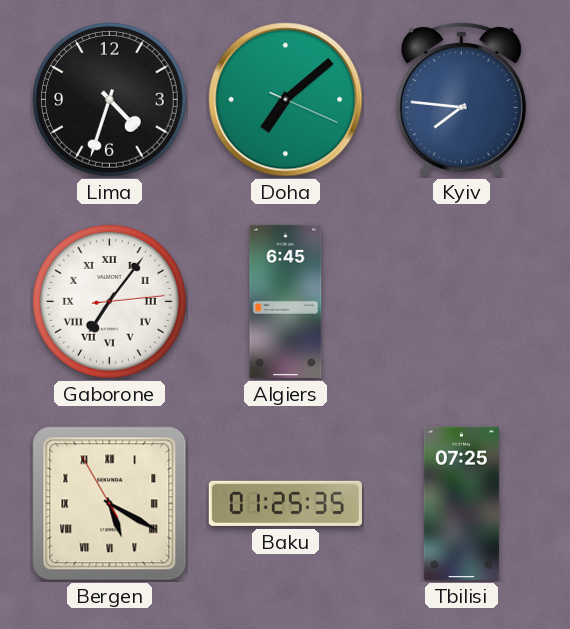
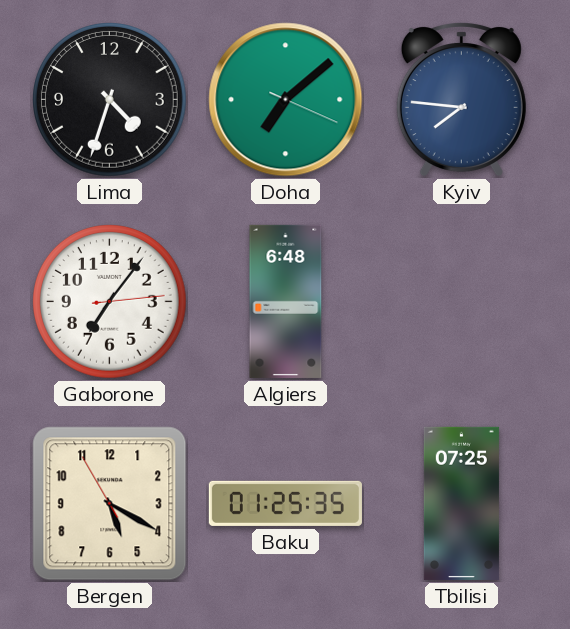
Gaborone numerals: Roman -> Arabic
Algiers: 6:45 -> 6:48
Bergen numerals: Roman -> Arabic
